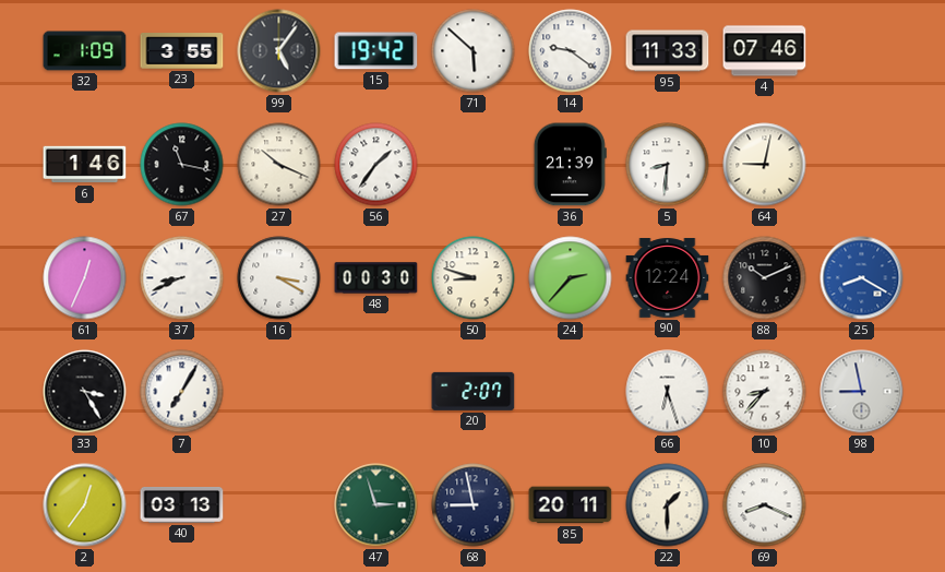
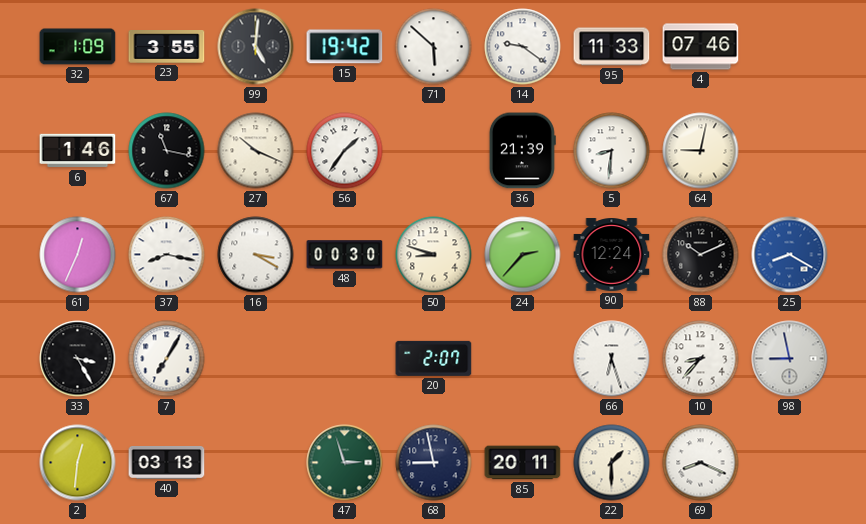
99: 5:06 -> 5:01
37: 8:41 -> 8:17
2: 12:36 -> 12:31
